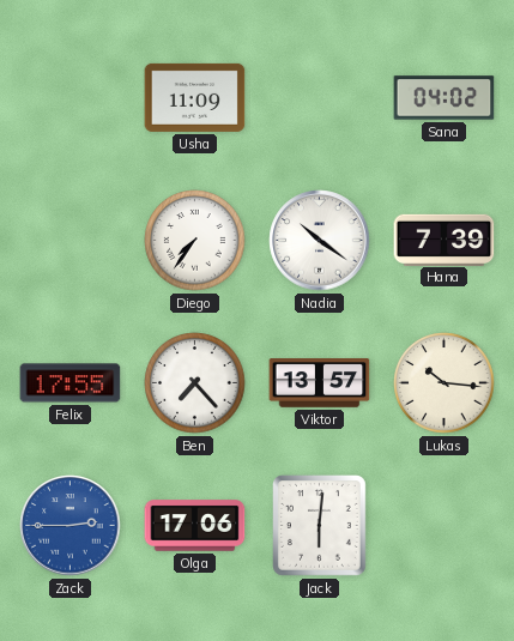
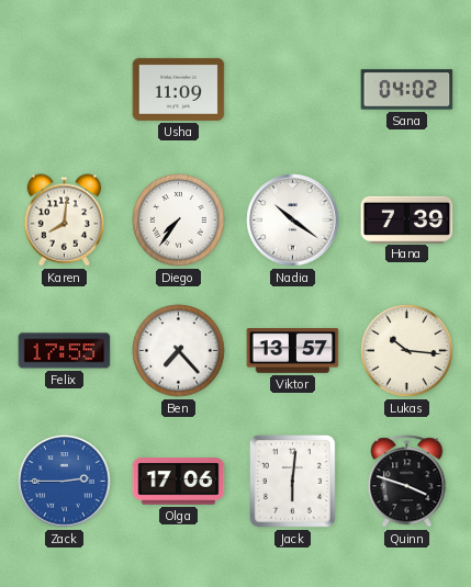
Karen: none -> 8:01
Quinn: none -> 3:48
